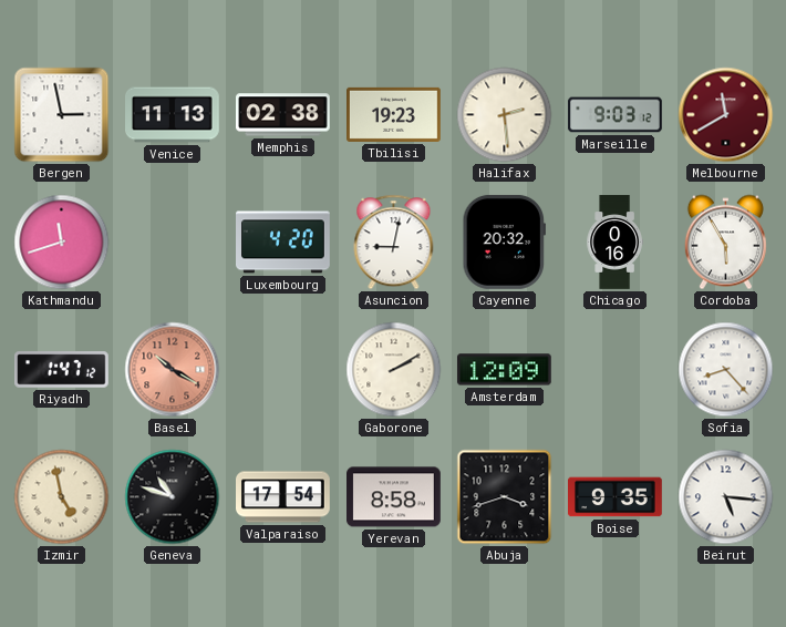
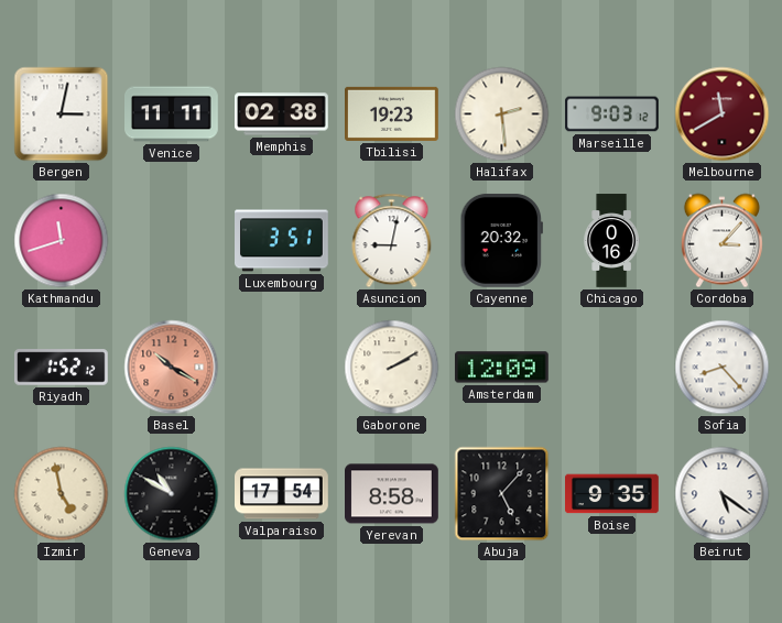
Bergen: 2:58 -> 3:02
Venice: 11:13 -> 11:11
Luxembourg: 4:20 -> 3:51
Cordoba: 5:55 -> 3:07
Riyadh: 1:47 -> 1:52
Geneva: 10:48 -> 10:50
Abuja: 3:42 -> 5:07
Beirut: 5:16 -> 5:21
